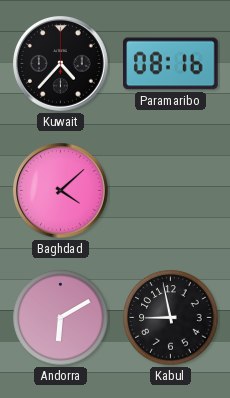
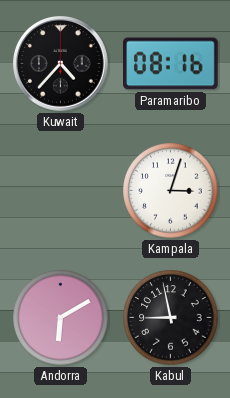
Baghdad: 4:08 -> none
Kampala: none -> 3:03
